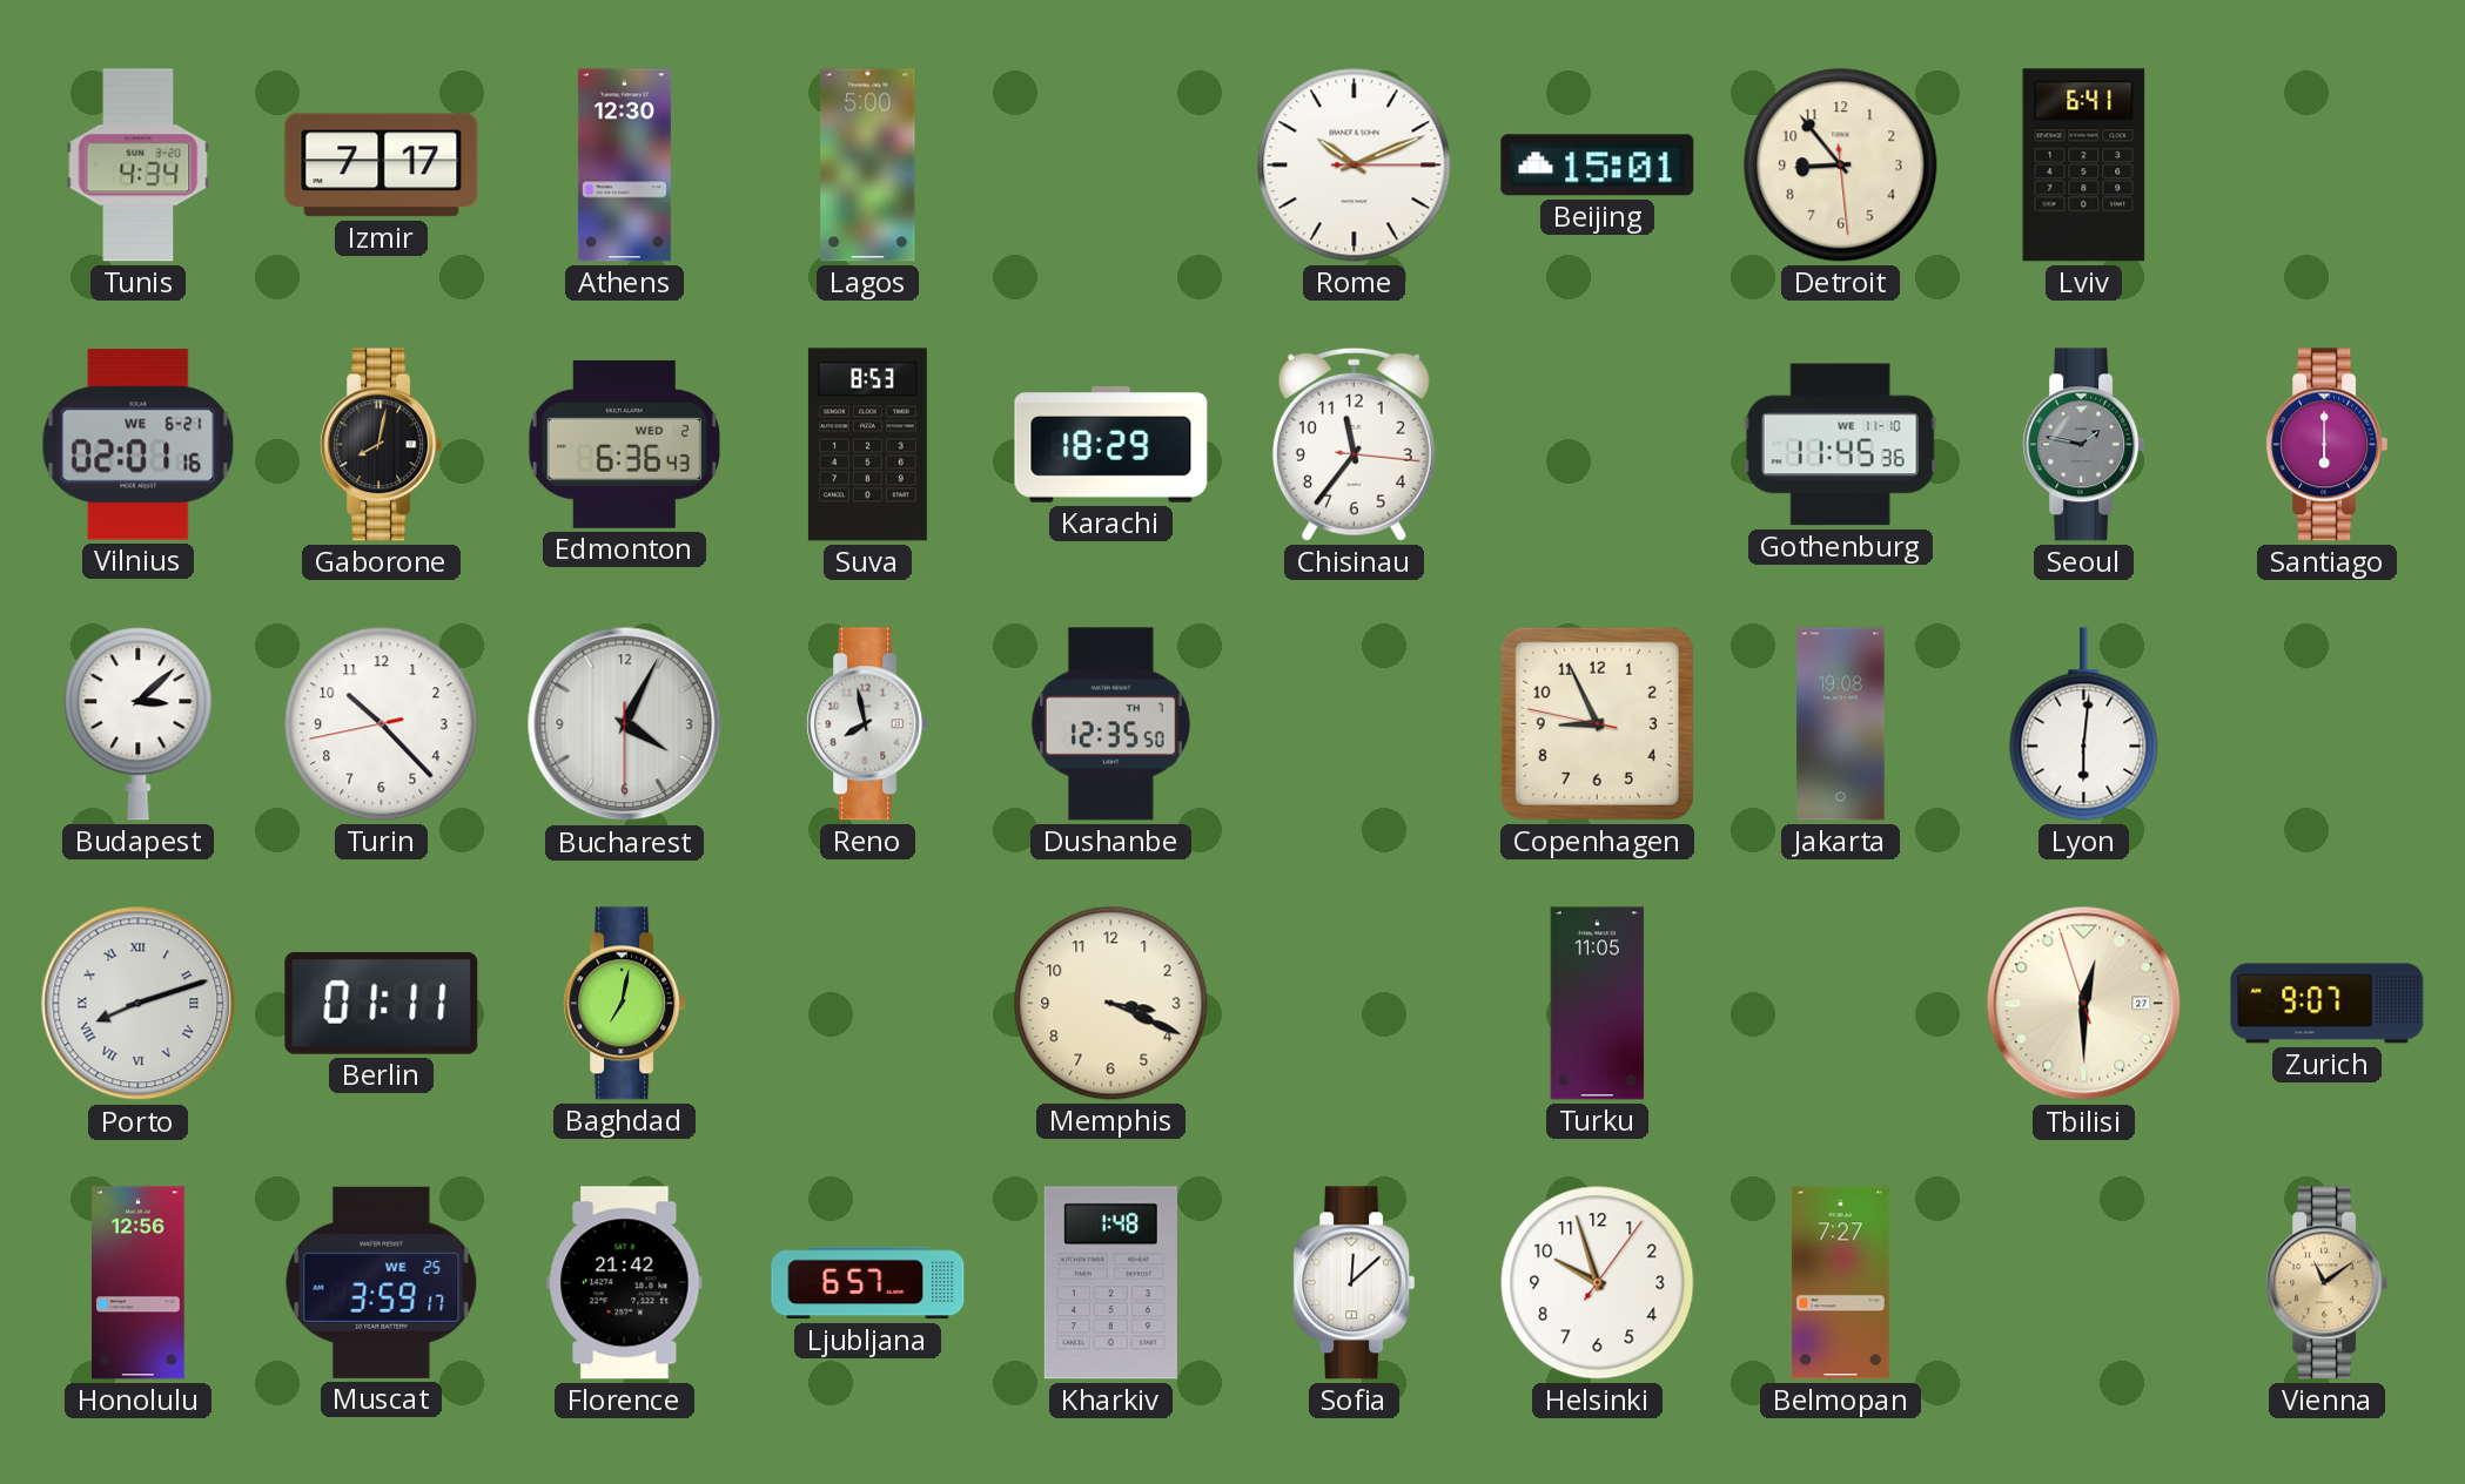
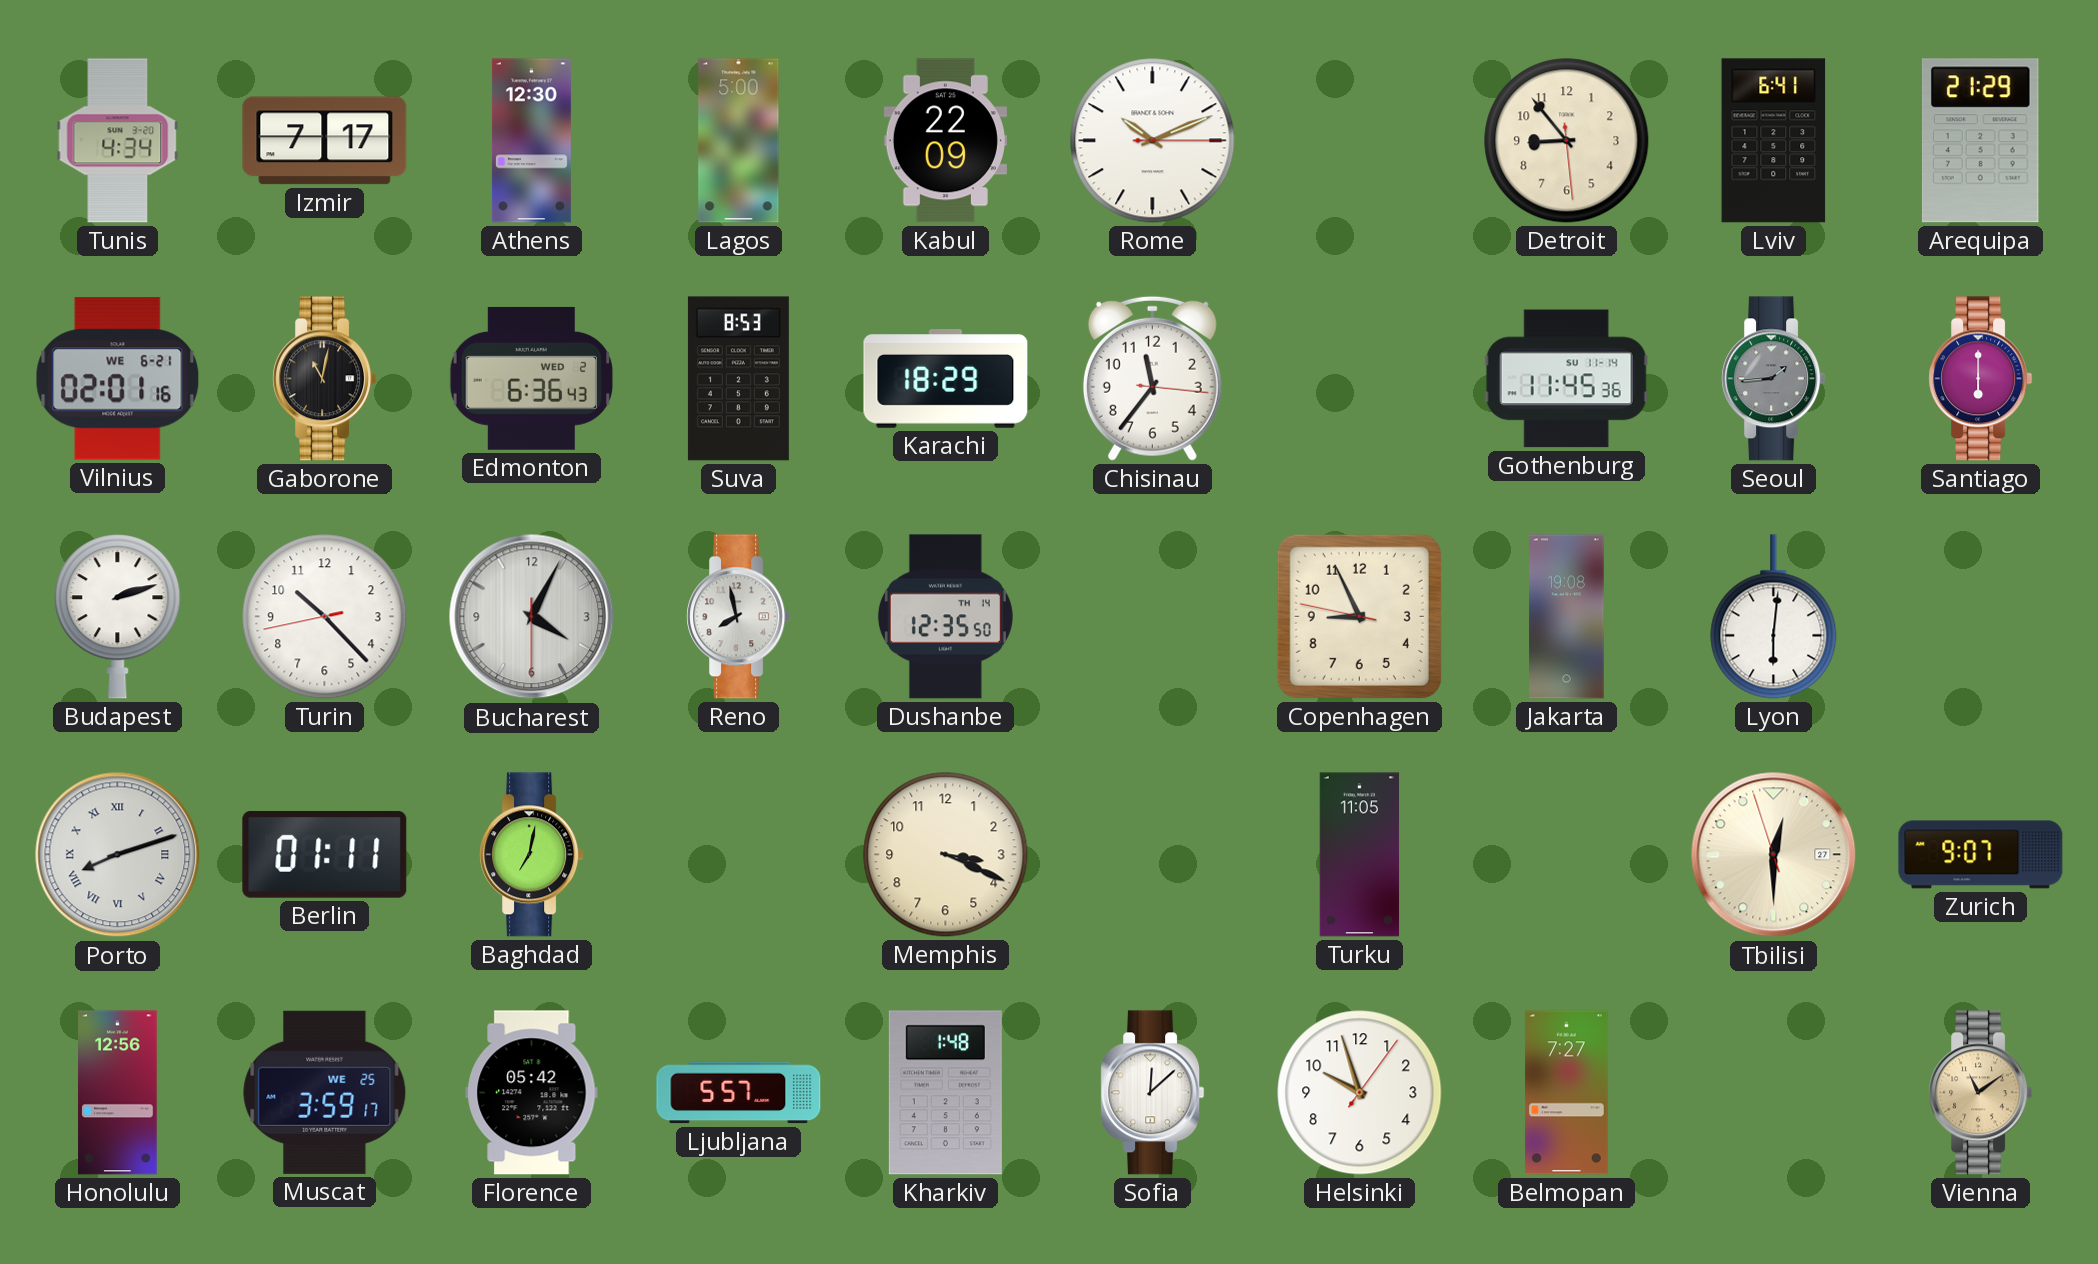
Kabul: none -> 22:09
Beijing: 15:01 -> none
Arequipa: none -> 21:29
Gaborone: 8:02 -> 11:02
Gothenburg date: WE 11-10 -> SU 11-14
Seoul: 1:47 -> 1:44
Budapest: 3:08 -> 2:12
Dushanbe date: TH 7 -> TH 14
Florence: 21:42 -> 05:42
Ljubljana: 6:57 -> 5:57
